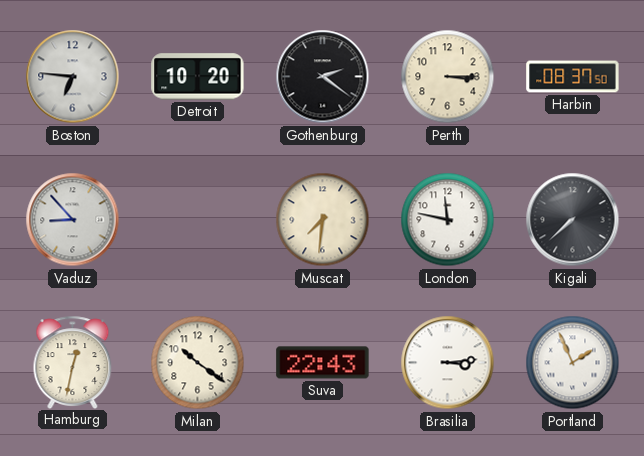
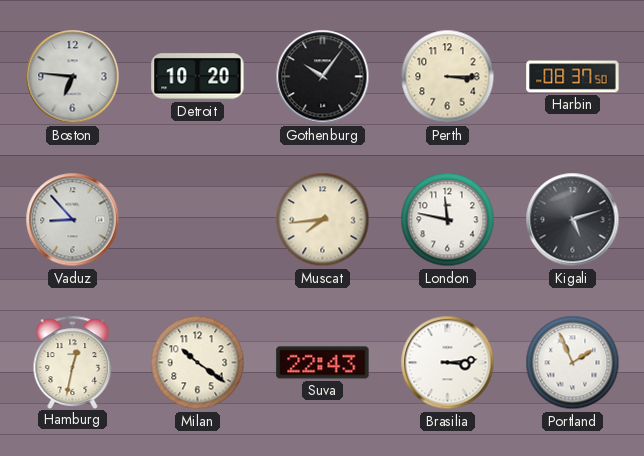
Gothenburg: 2:21 -> 10:06
Muscat: 7:31 -> 7:44
Kigali: 7:38 -> 5:12
